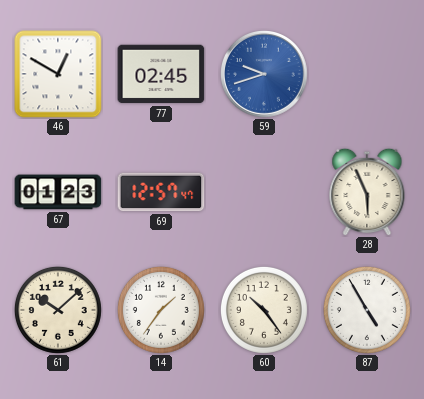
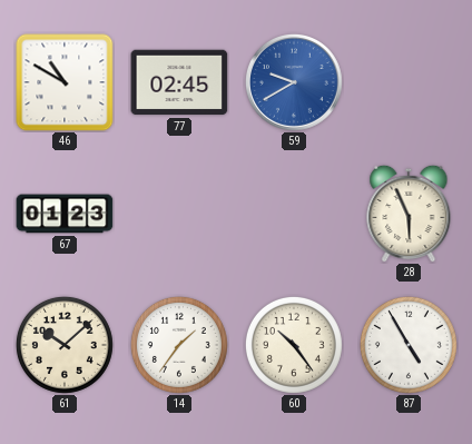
46: 12:50 -> 10:50
59: 9:42 -> 9:40
69: 12:57 -> none
